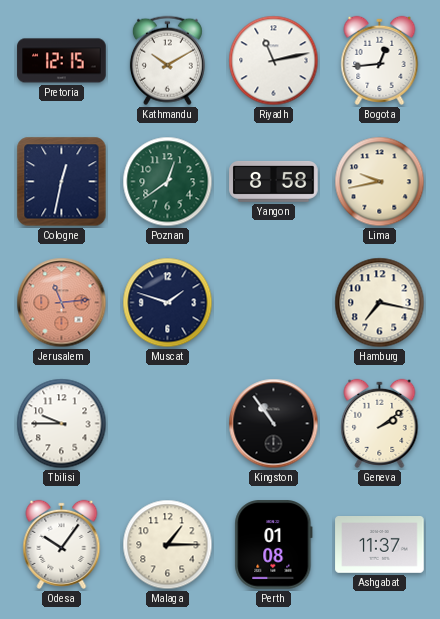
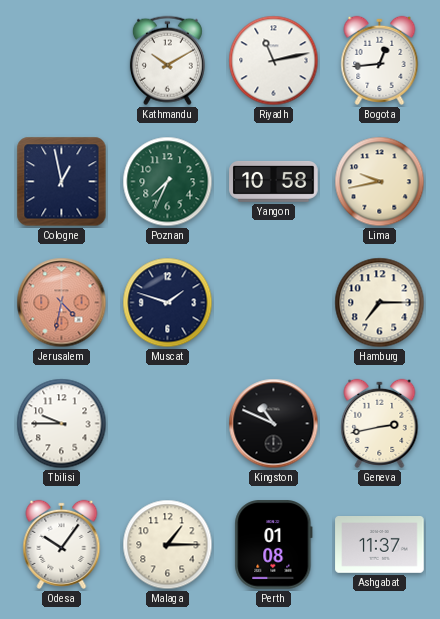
Pretoria: 12:15 -> none
Cologne: 12:32 -> 12:58
Poznan: 12:39 -> 7:34
Yangon: 8:58 -> 10:58
Jerusalem: 11:14 -> 4:32
Hamburg: 7:17 -> 7:15
Kingston: 10:54 -> 10:49
Geneva: 2:09 -> 2:43
